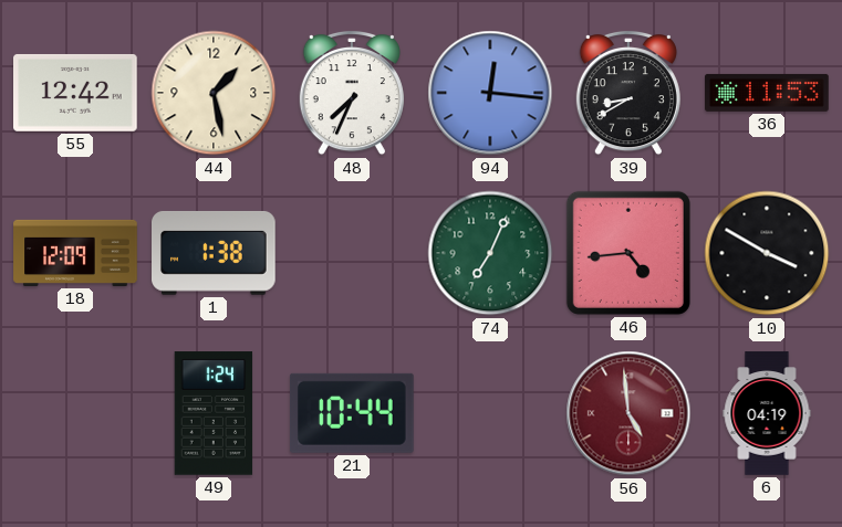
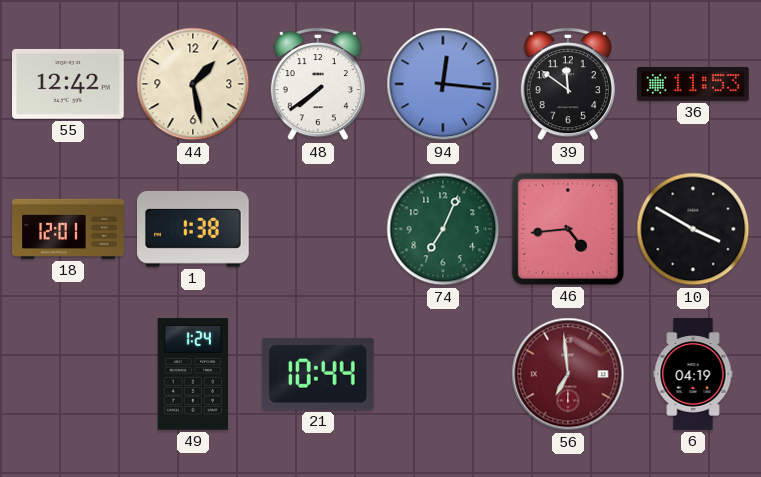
48: 7:34 -> 7:39
39: 8:40 -> 11:51
18: 12:09 -> 12:01
56: 4:59 -> 6:59
